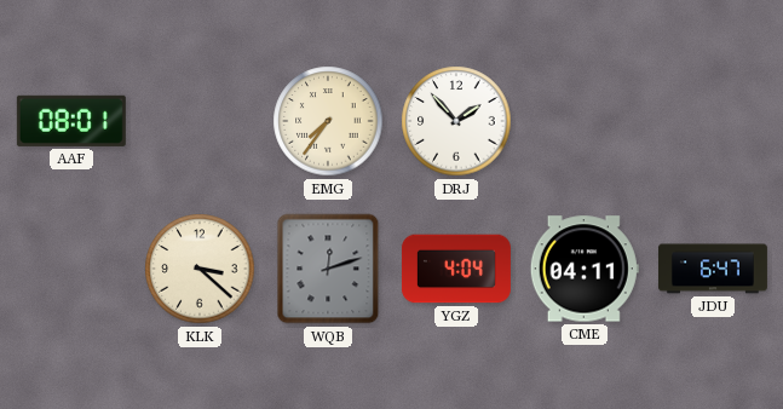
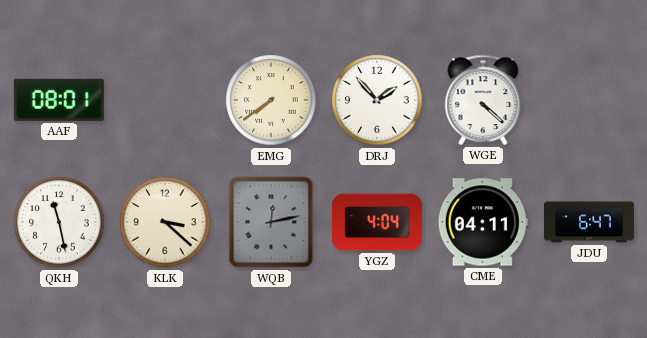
EMG: 7:36 -> 7:39
WGE: none -> 4:22
QKH: none -> 11:28
WQB: 12:12 -> 12:13
